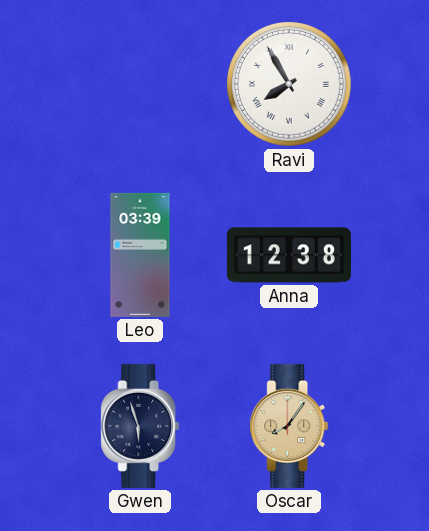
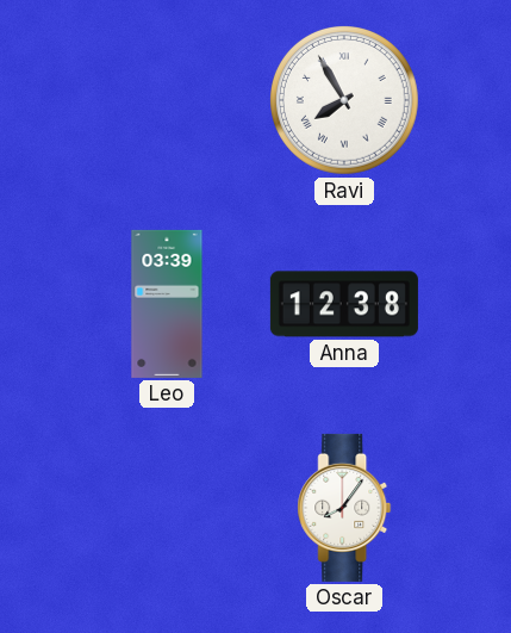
Gwen: 5:57 -> none
Oscar dial: champagne -> white
